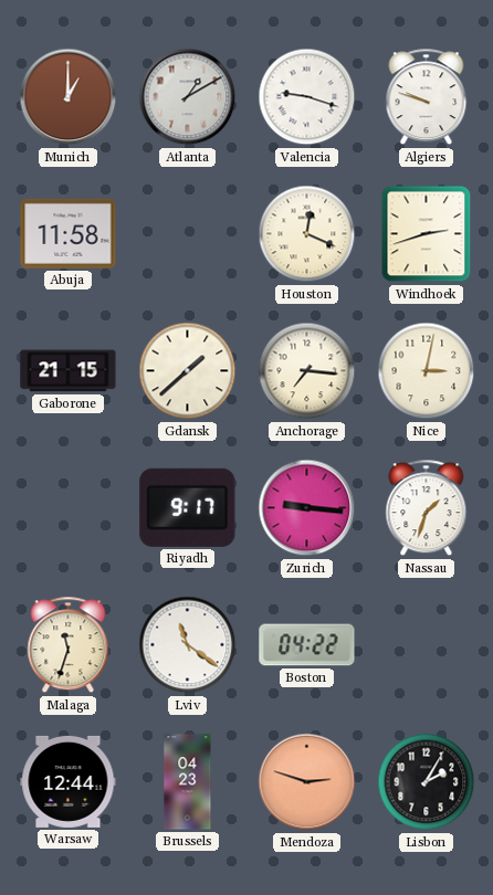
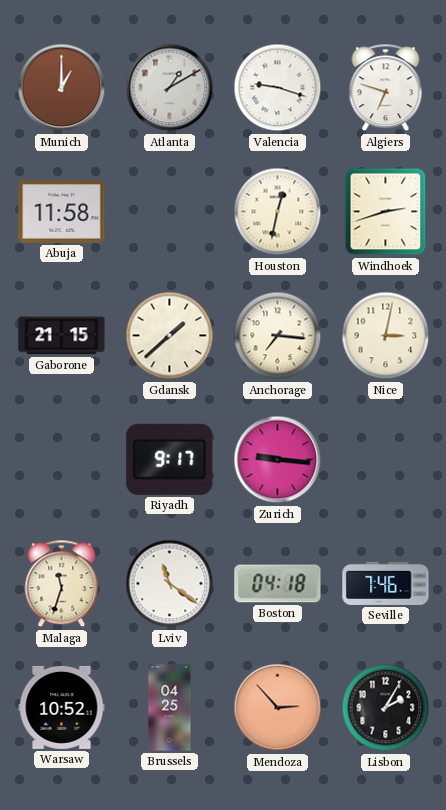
Algiers: 9:48 -> 6:48
Houston: 12:19 -> 12:32
Nassau: 1:33 -> none
Boston: 04:22 -> 04:18
Seville: none -> 7:46
Warsaw: 12:44 -> 10:52
Brussels: 04:23 -> 04:25
Mendoza: 2:48 -> 2:53
